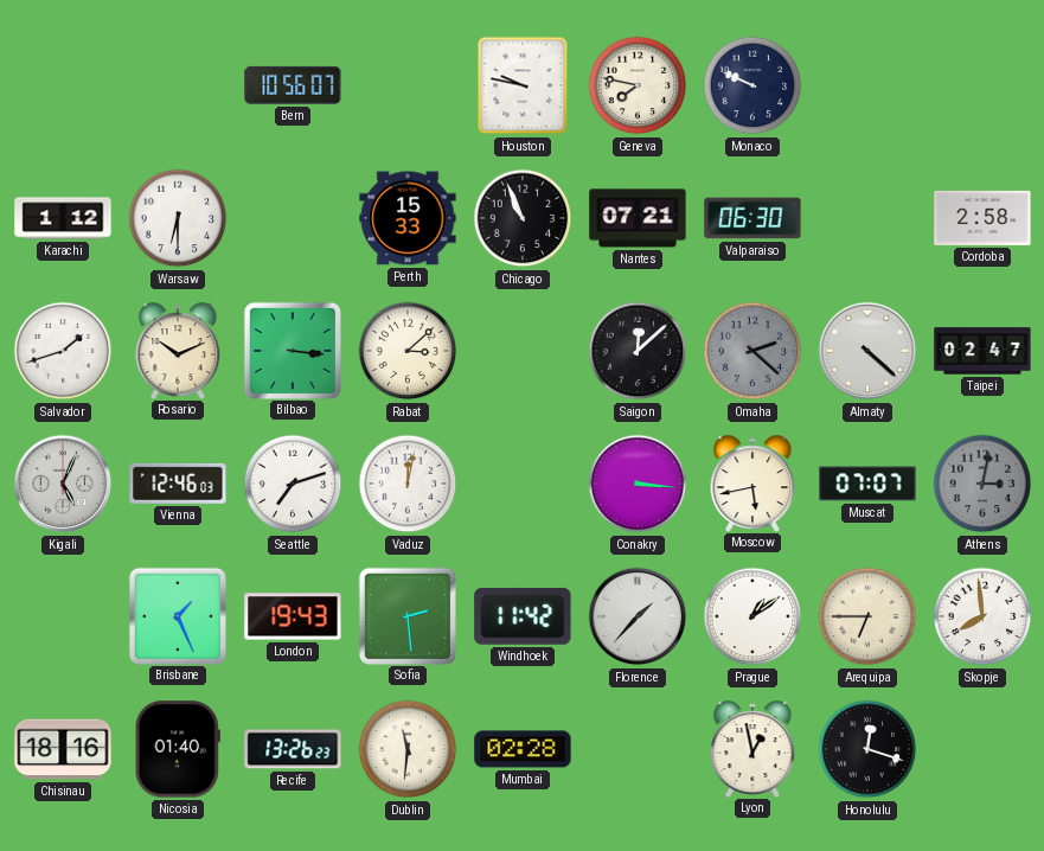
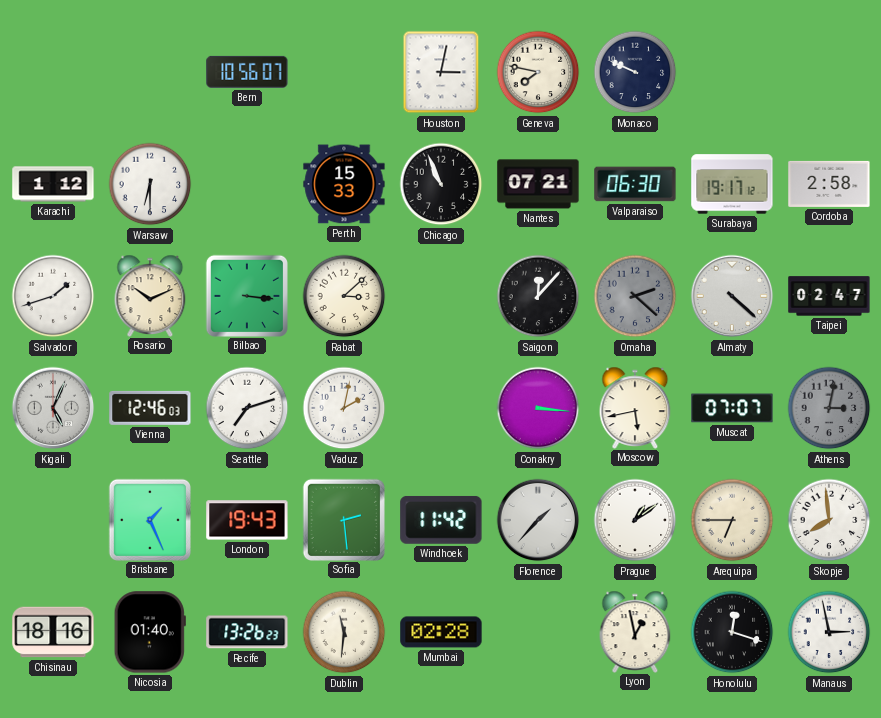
Houston: 9:47 -> 3:02
Surabaya: none -> 19:17
Saigon: 12:08 -> 12:07
Vaduz: 12:02 -> 2:02
Manaus: none -> 2:58
